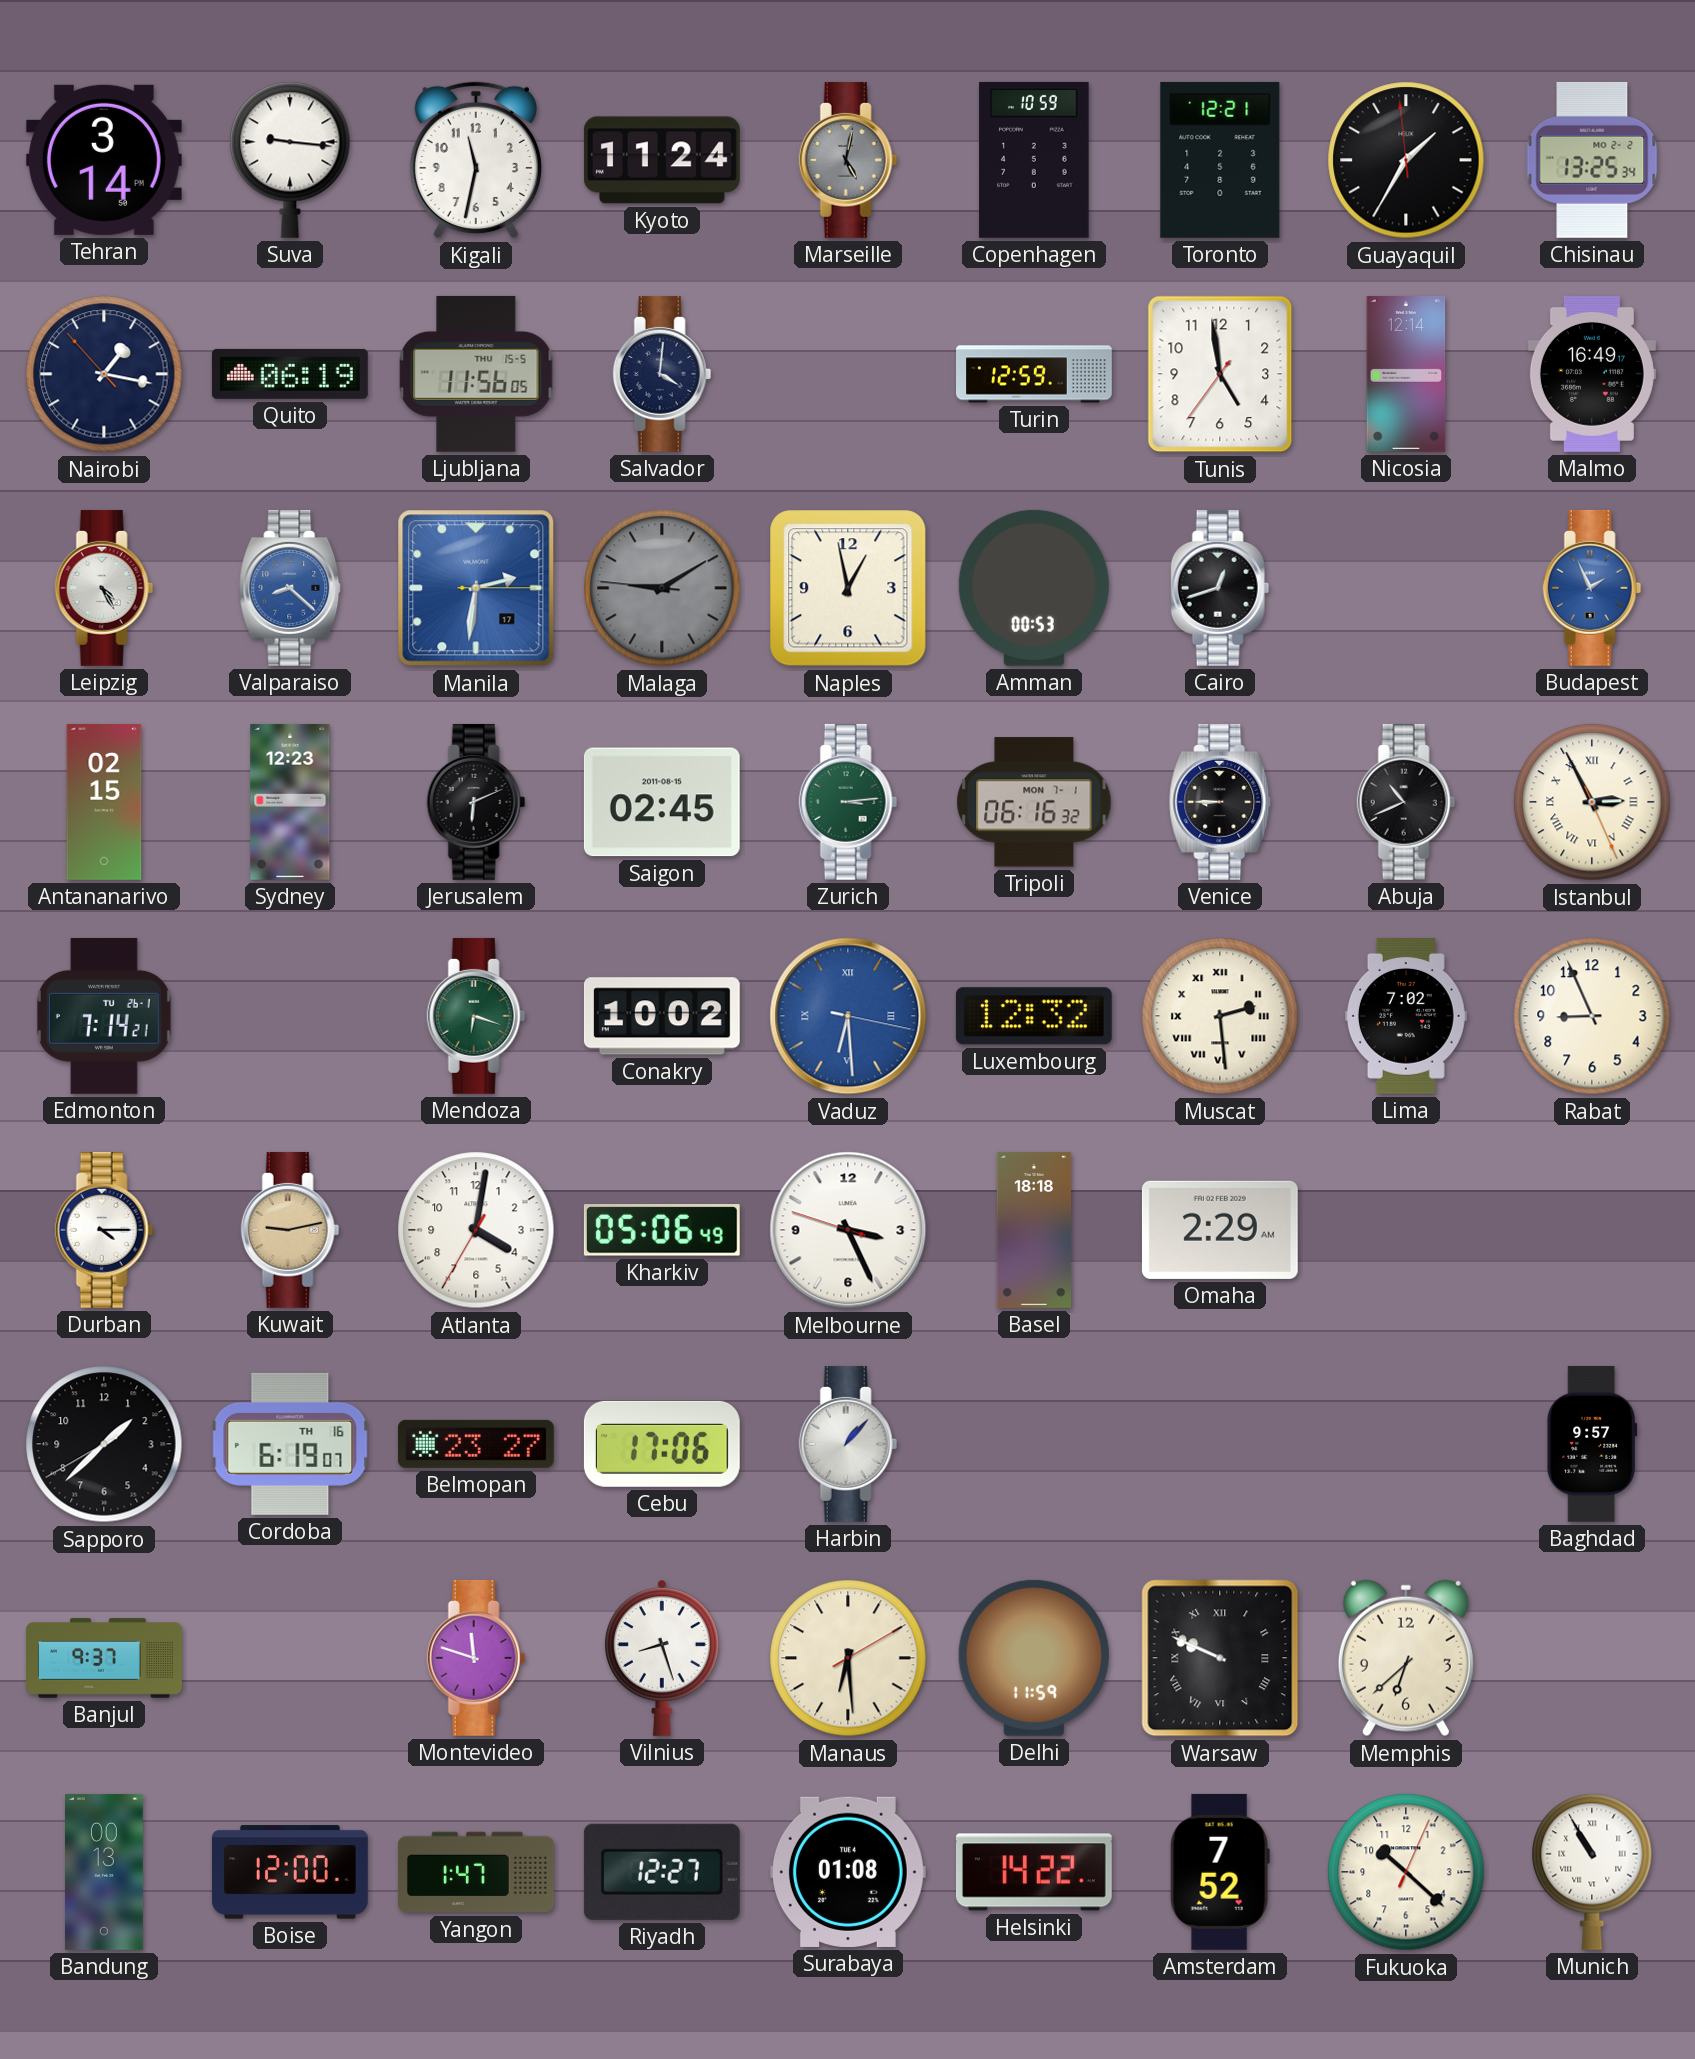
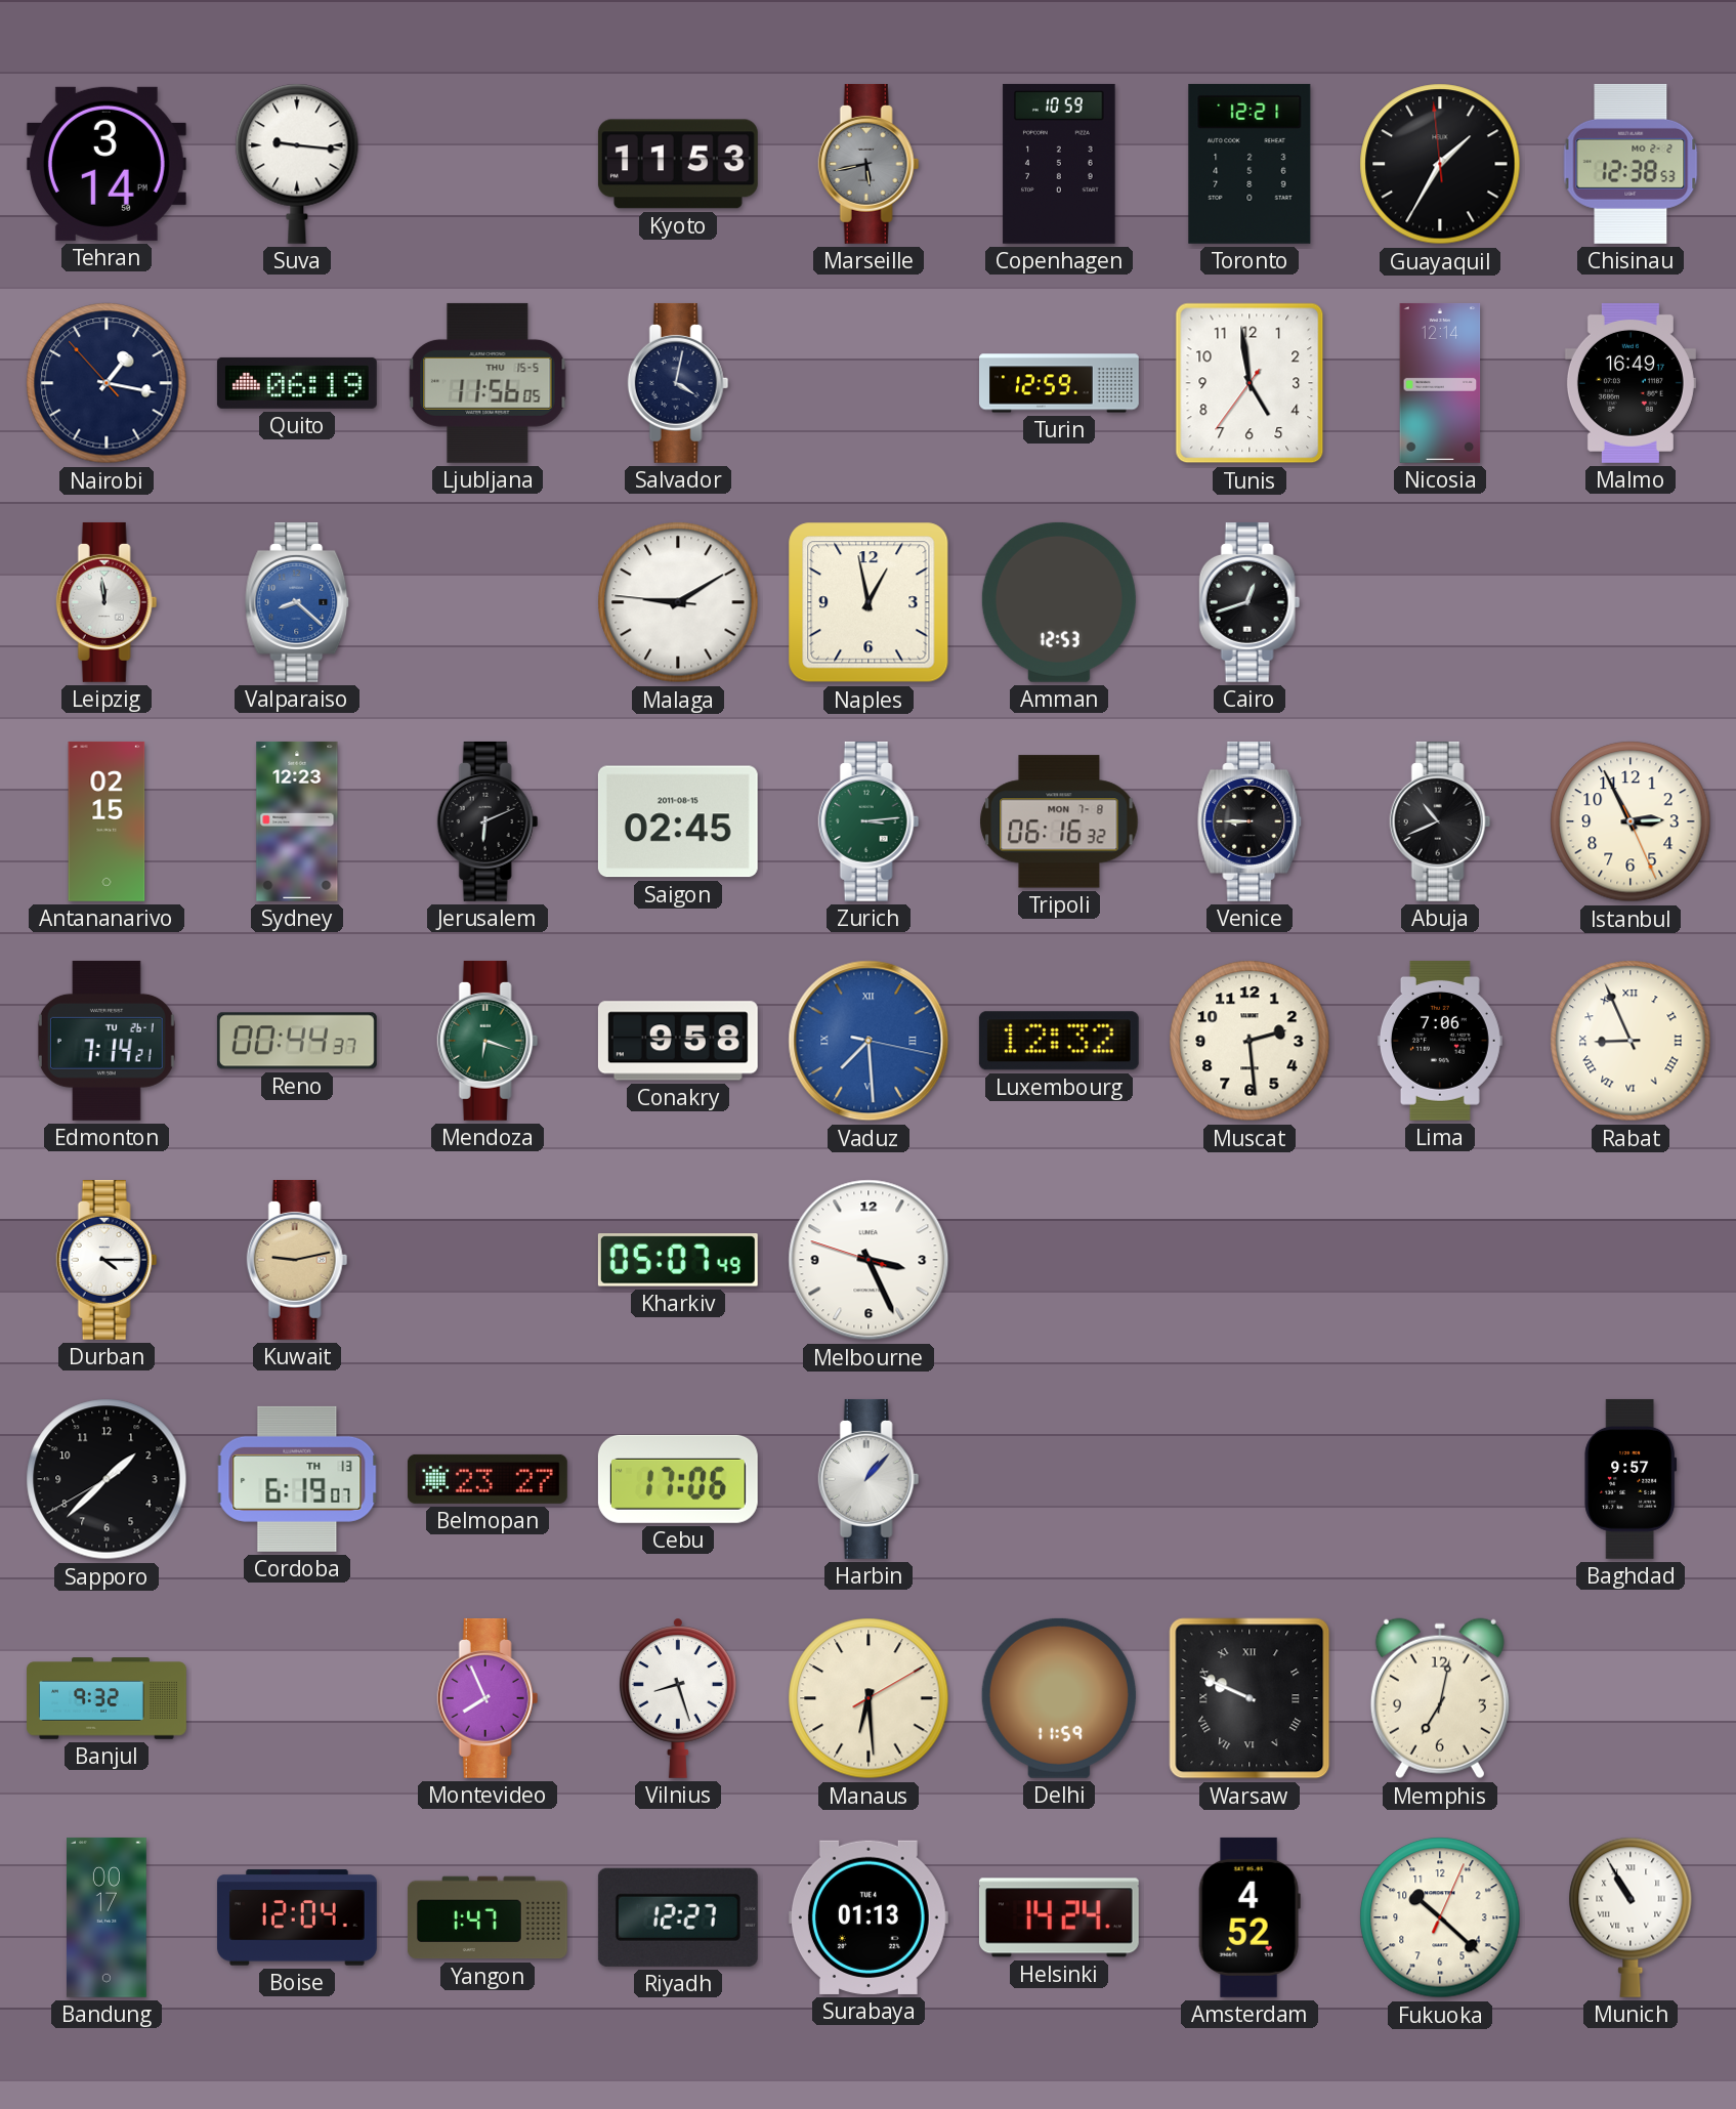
Kigali: 11:32 -> none
Kyoto: 11:24 -> 11:53
Marseille: 5:02 -> 5:43
Chisinau: 13:25 -> 12:38
Salvador: 4:01 -> 4:02
Leipzig: 4:25 -> 11:59
Manila: 2:31 -> none
Malaga dial: grey -> white
Amman: 00:53 -> 12:53
Budapest: 1:56 -> none
Tripoli date: MON 7-1 -> MON 7-8
Istanbul numerals: Roman -> Arabic
Reno: none -> 00:44
Conakry: 10:02 -> 9:58
Vaduz: 6:29 -> 7:29
Muscat numerals: Roman -> Arabic
Lima: 7:02 -> 7:06
Rabat numerals: Arabic -> Roman
Atlanta: 4:01 -> none
Kharkiv: 05:06 -> 05:07
Basel: 18:18 -> none
Omaha: 2:29 -> none
Cordoba date: TH 16 -> TH 13
Banjul: 9:37 -> 9:32
Montevideo: 11:48 -> 7:56
Memphis: 6:38 -> 7:02
Bandung: 00:13 -> 00:17
Boise: 12:00 -> 12:04
Surabaya: 01:08 -> 01:13
Helsinki: 14:22 -> 14:24
Amsterdam: 7:52 -> 4:52
